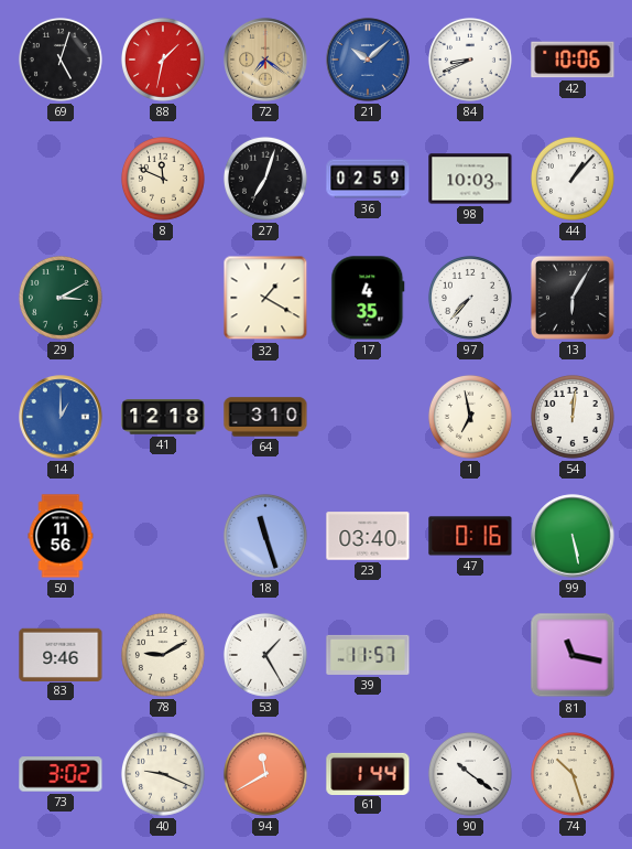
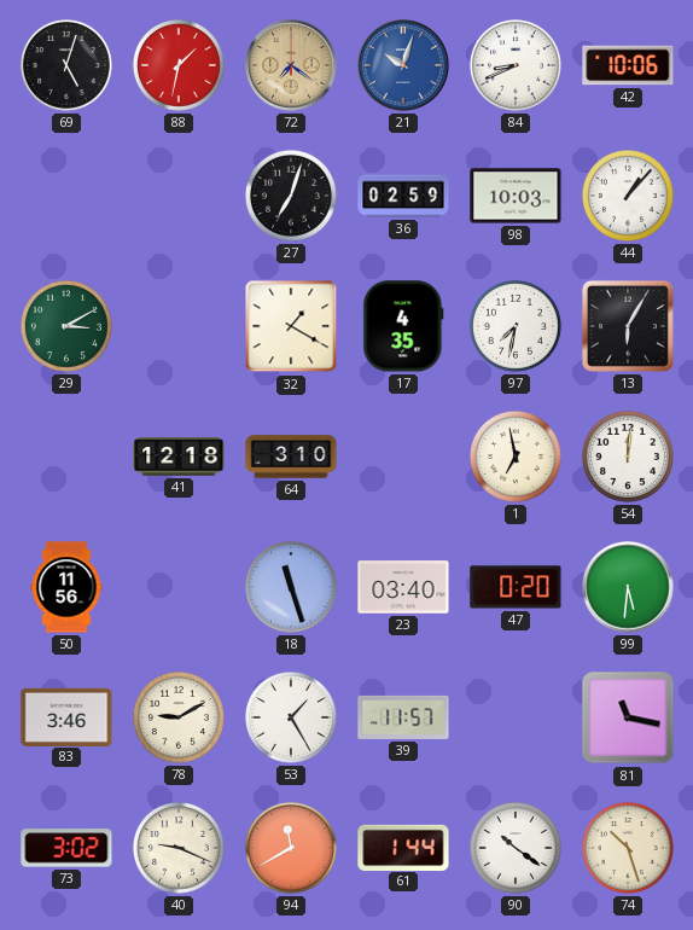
21: 10:08 -> 10:03
8: 11:49 -> none
97: 7:37 -> 7:32
14: 1:00 -> none
47: 0:16 -> 0:20
99: 5:28 -> 5:31
83: 9:46 -> 3:46
